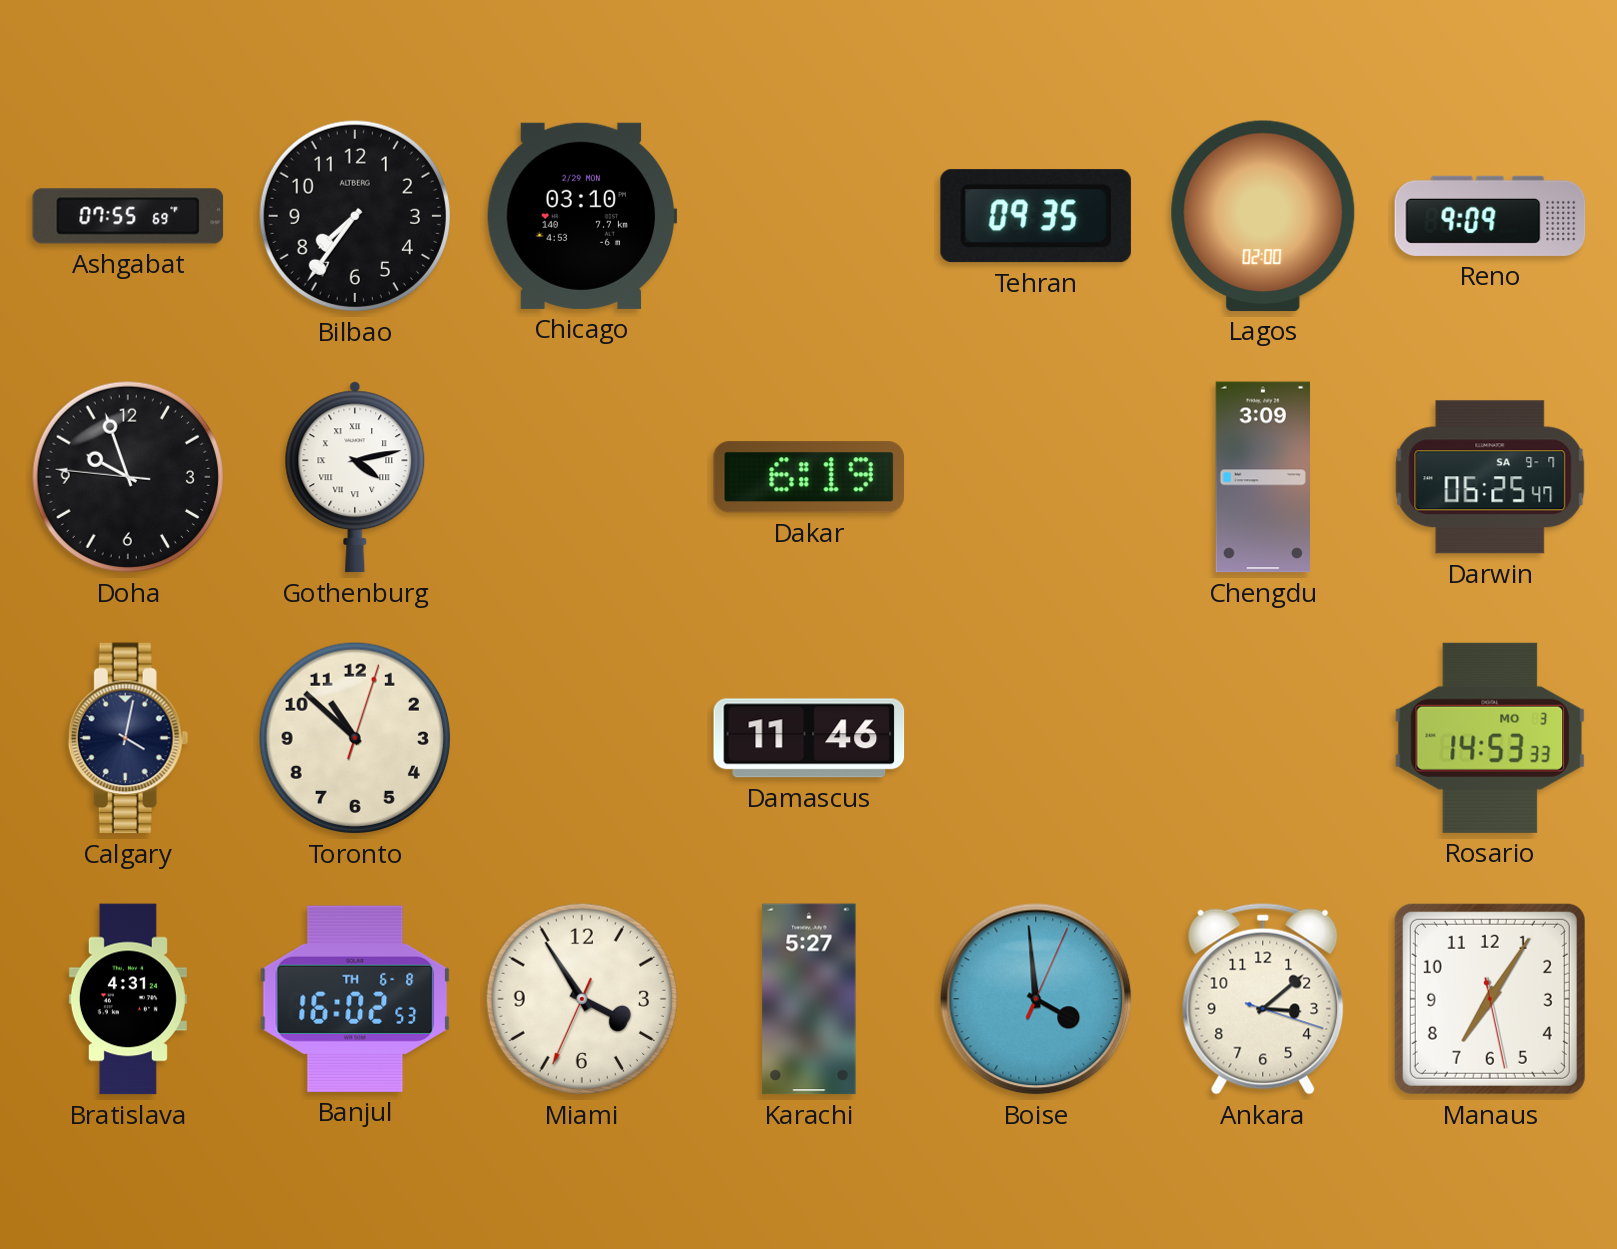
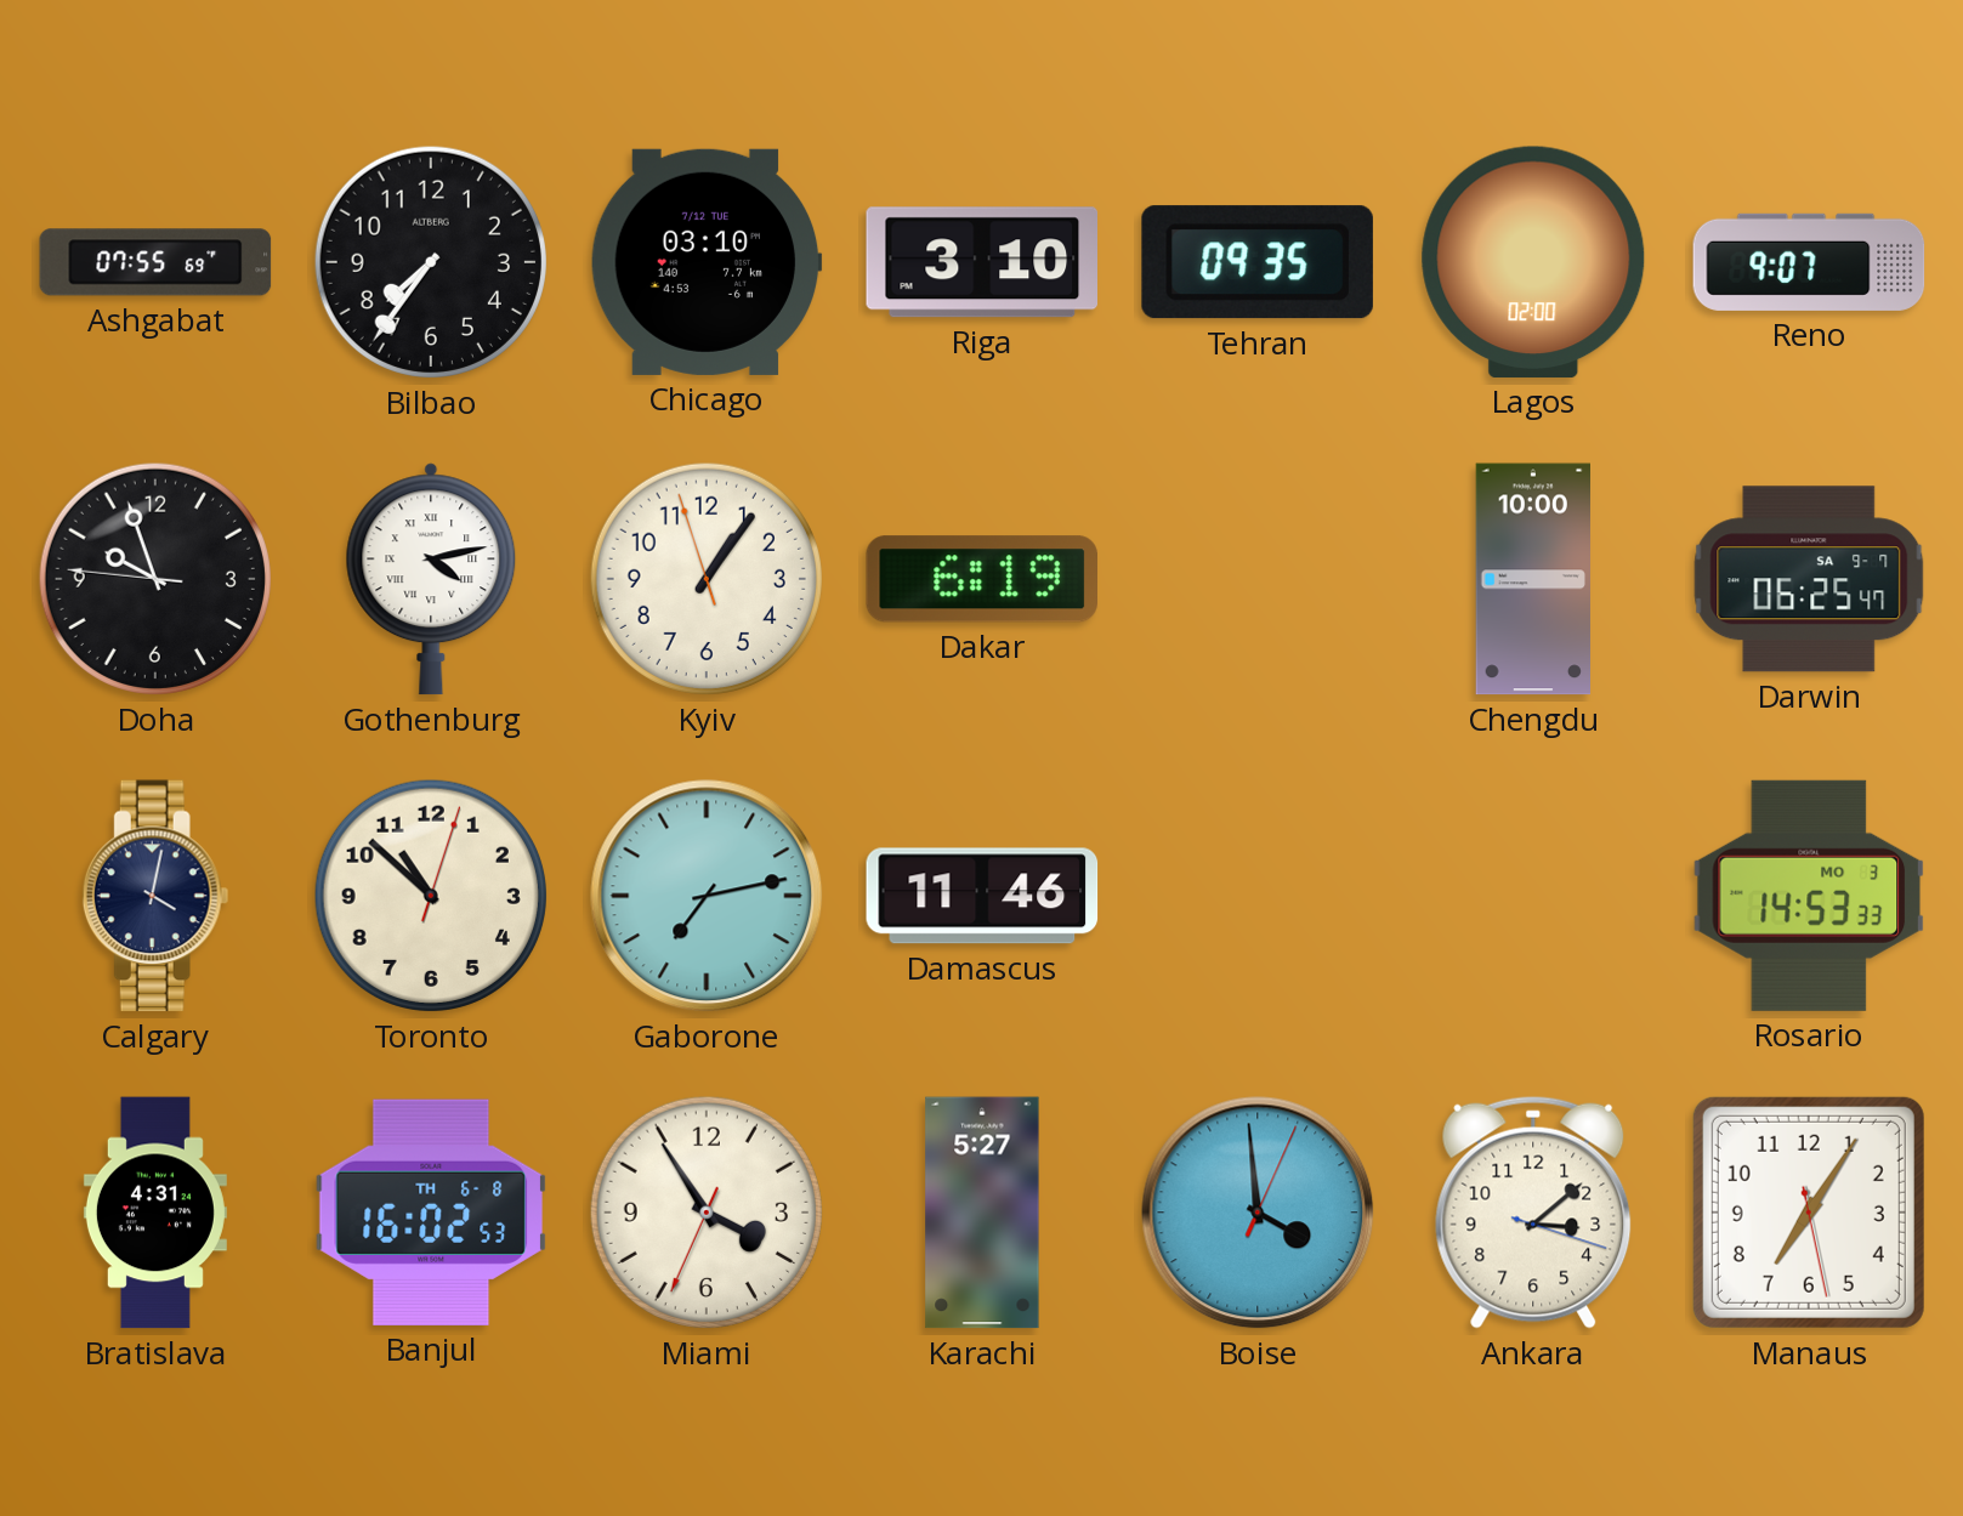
Chicago date: 2/29 MON -> 7/12 TUE
Riga: none -> 3:10
Reno: 9:09 -> 9:07
Kyiv: none -> 1:05
Chengdu: 3:09 -> 10:00
Gaborone: none -> 7:13
